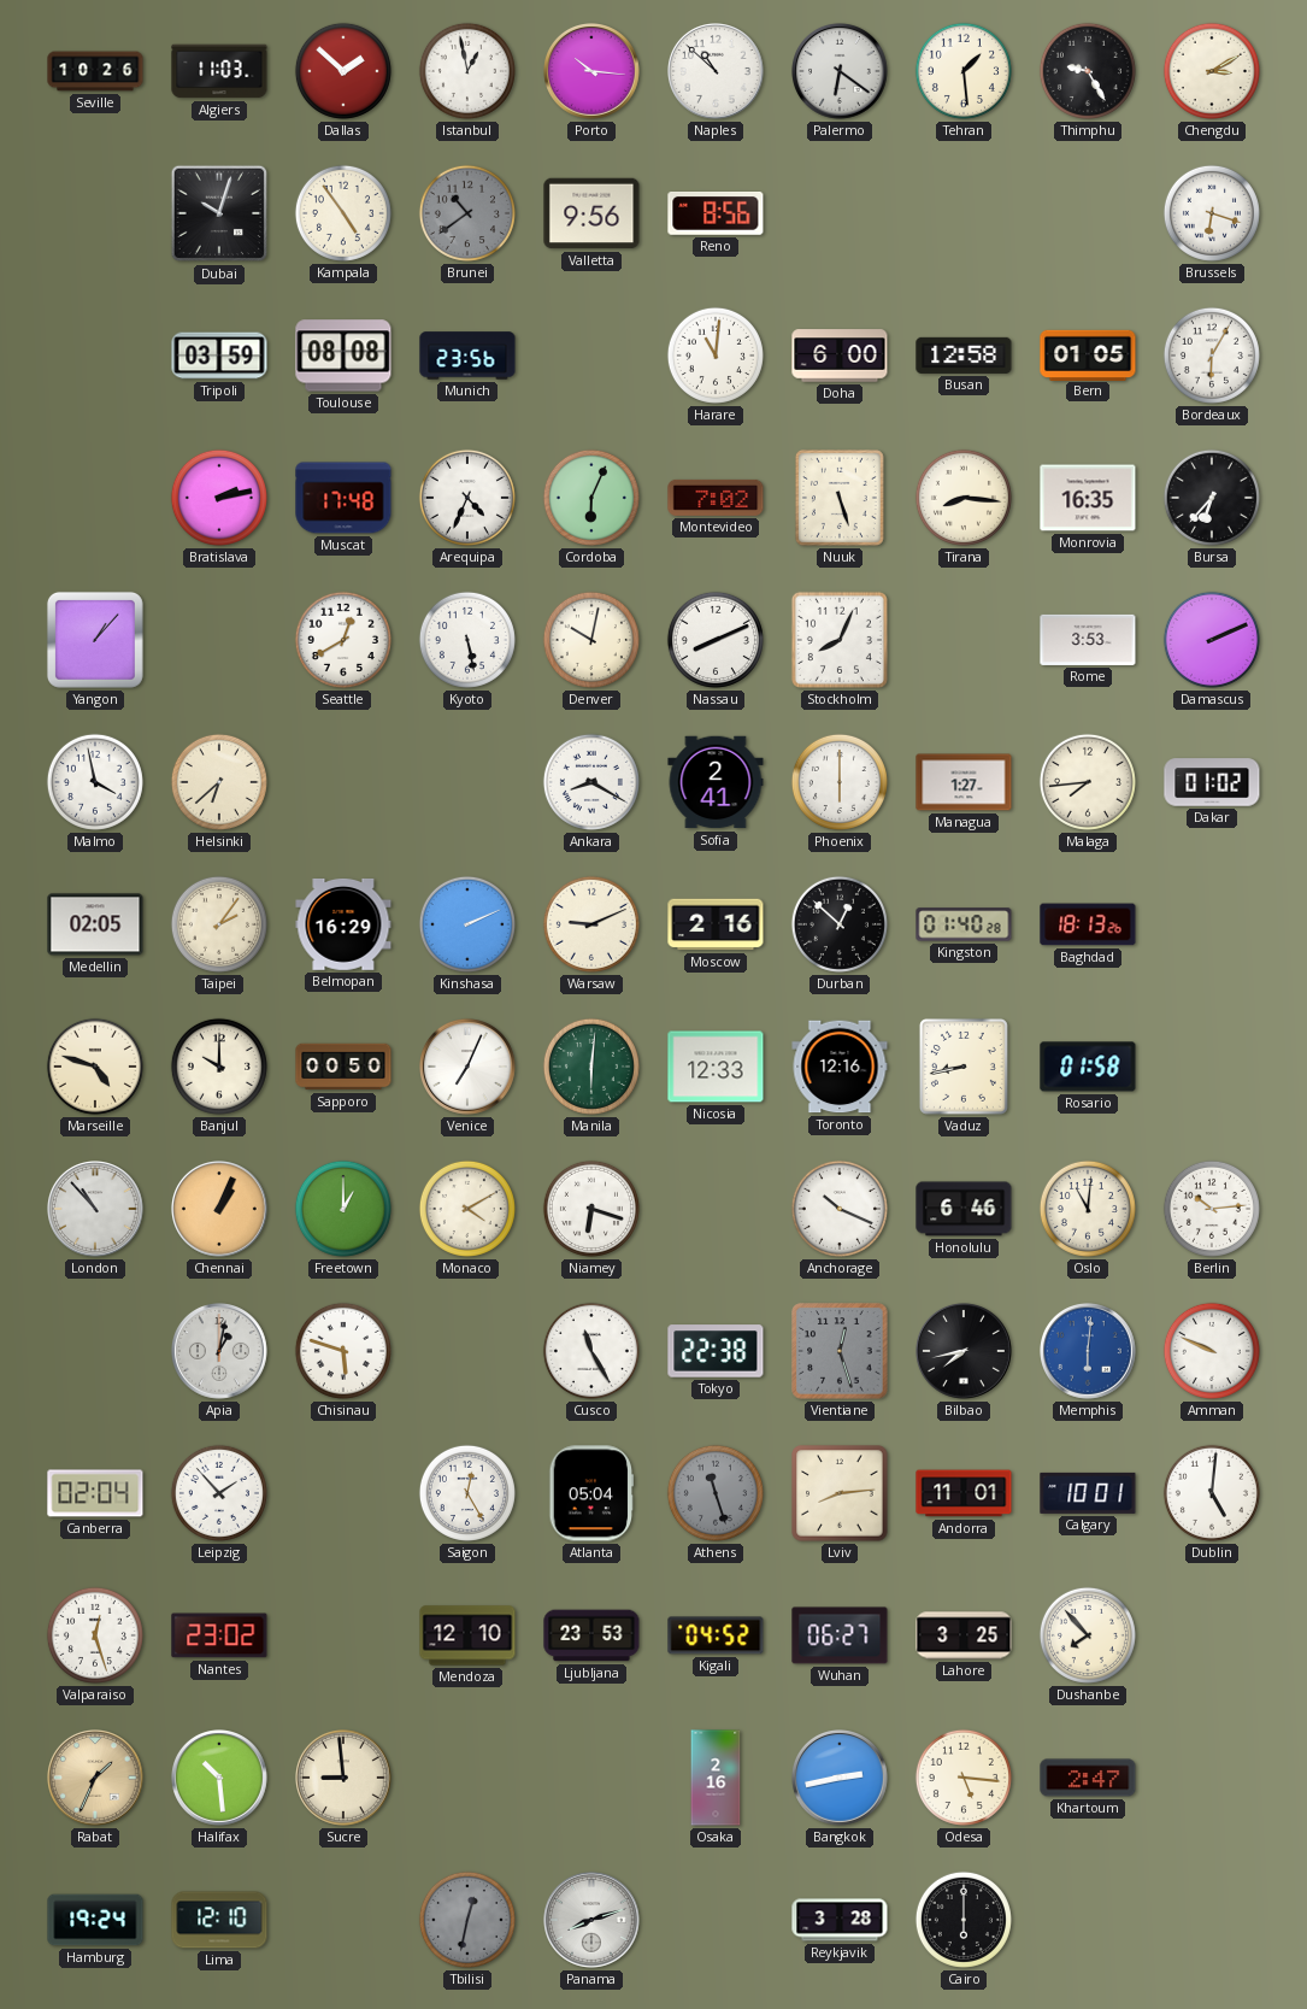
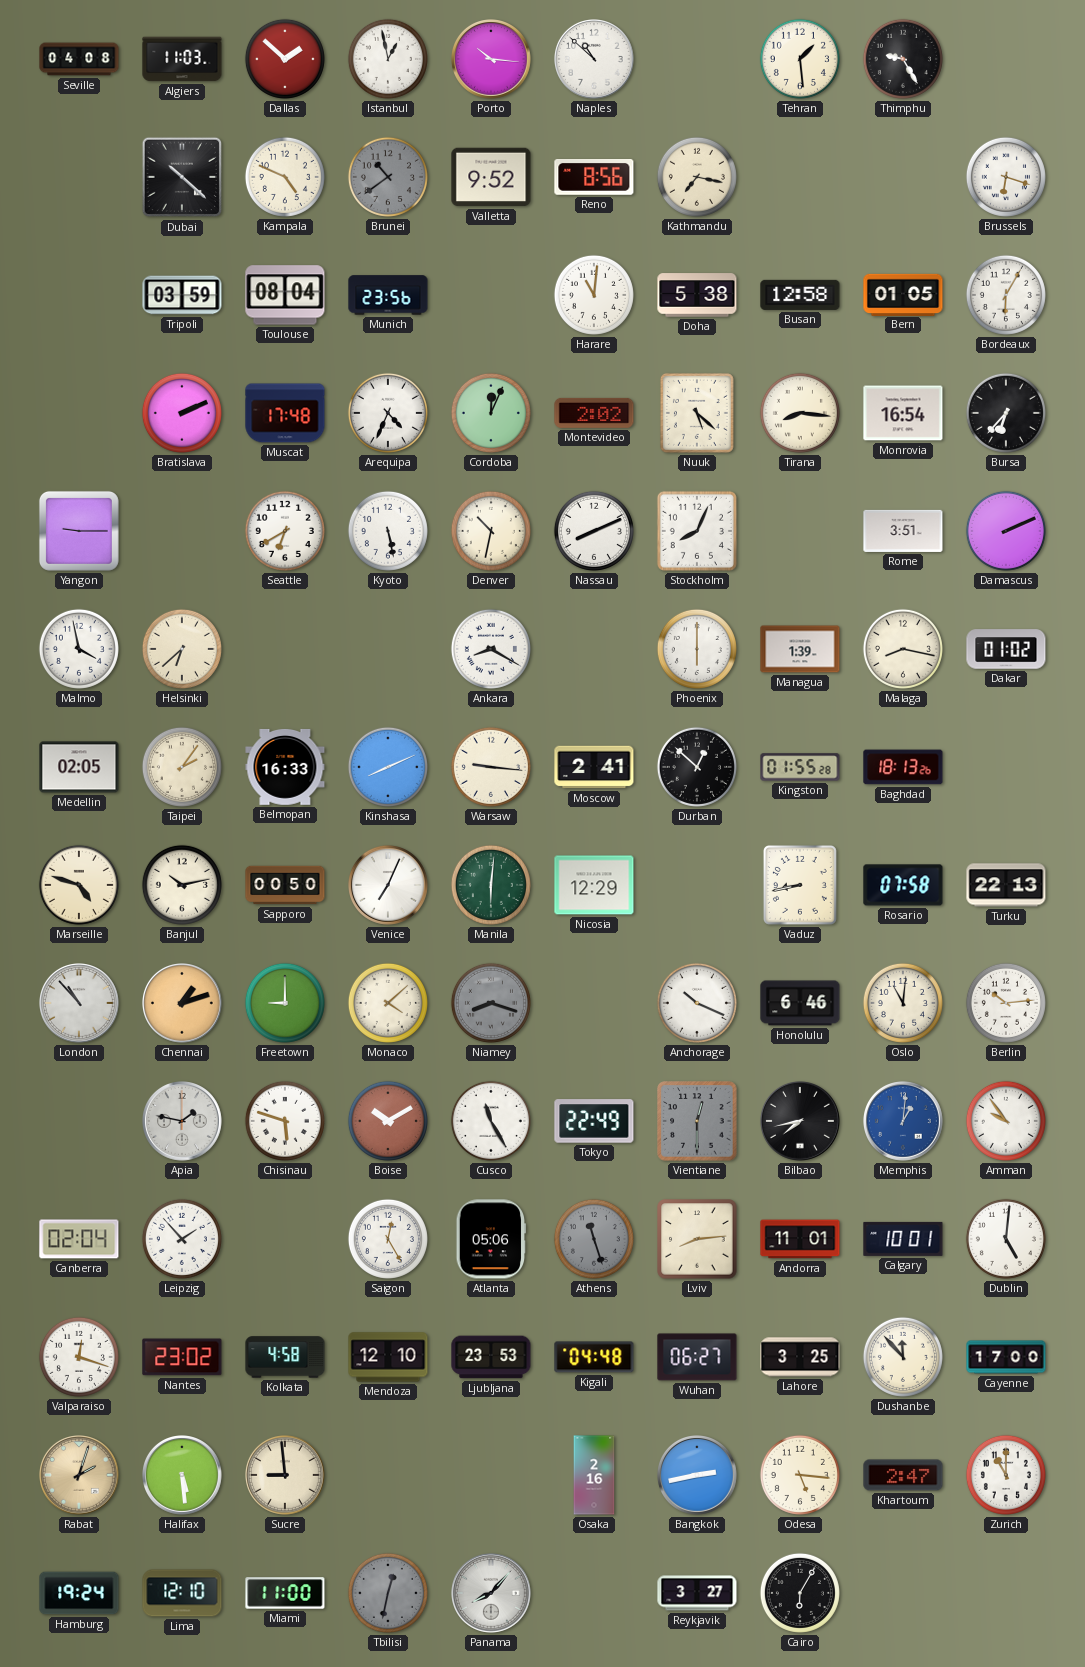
Seville: 10:26 -> 04:08
Palermo: 6:21 -> none
Chengdu: 3:10 -> none
Dubai: 10:03 -> 10:22
Kampala: 4:54 -> 4:49
Valletta: 9:56 -> 9:52
Kathmandu: none -> 7:17
Toulouse: 08:08 -> 08:04
Doha: 6:00 -> 5:38
Bratislava: 2:13 -> 2:11
Cordoba: 6:04 -> 12:04
Montevideo: 7:02 -> 2:02
Nuuk: 5:27 -> 5:22
Monrovia: 16:35 -> 16:54
Yangon: 1:07 -> 9:15
Seattle: 12:40 -> 6:40
Denver: 10:02 -> 10:32
Rome: 3:53 -> 3:51
Sofia: 2:41 -> none
Managua: 1:27 -> 1:39
Malaga: 7:44 -> 8:17
Belmopan: 16:29 -> 16:33
Kinshasa: 2:11 -> 8:11
Warsaw: 9:11 -> 9:16
Moscow: 2:16 -> 2:41
Kingston: 01:40 -> 01:55
Banjul: 10:00 -> 10:13
Nicosia: 12:33 -> 12:29
Toronto: 12:16 -> none
Rosario: 01:58 -> 07:58
Turku: none -> 22:13
Chennai: 1:04 -> 1:12
Freetown: 1:00 -> 9:00
Monaco: 4:10 -> 4:08
Niamey: 6:18 -> 8:18
Niamey dial: white -> grey
Apia: 1:02 -> 1:47
Boise: none -> 10:10
Tokyo: 22:38 -> 22:49
Vientiane: 12:27 -> 12:30
Memphis: 6:01 -> 1:01
Amman: 9:49 -> 9:54
Atlanta: 05:04 -> 05:06
Valparaiso: 12:27 -> 12:18
Kolkata: none -> 4:58
Kigali: 04:52 -> 04:48
Dushanbe: 7:53 -> 11:53
Cayenne: none -> 17:00
Rabat: 1:34 -> 2:03
Halifax: 10:29 -> 5:29
Zurich: none -> 11:00
Miami: none -> 11:00
Panama: 8:12 -> 8:07
Reykjavik: 3:28 -> 3:27
Cairo: 6:00 -> 6:05
